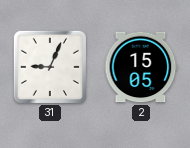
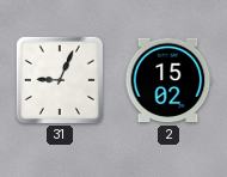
2: 15:05 -> 15:02
